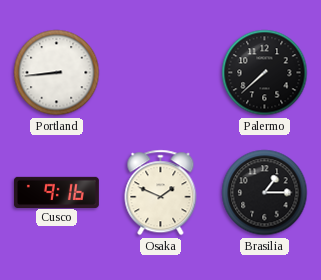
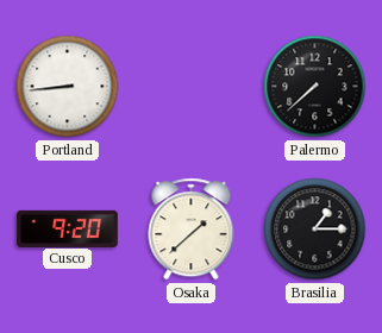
Cusco: 9:16 -> 9:20
Osaka: 1:49 -> 1:38
